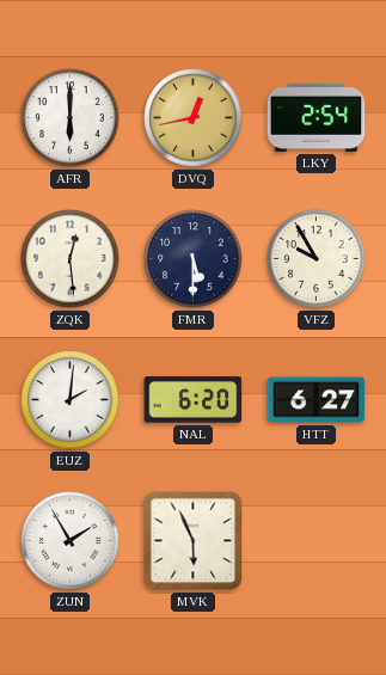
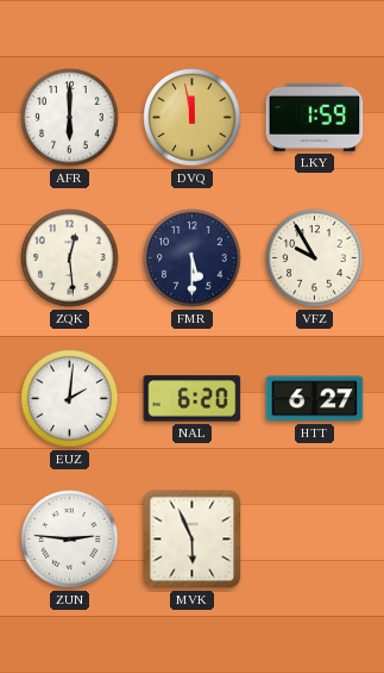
DVQ: 12:43 -> 11:58
LKY: 2:54 -> 1:59
ZUN: 1:55 -> 2:46
